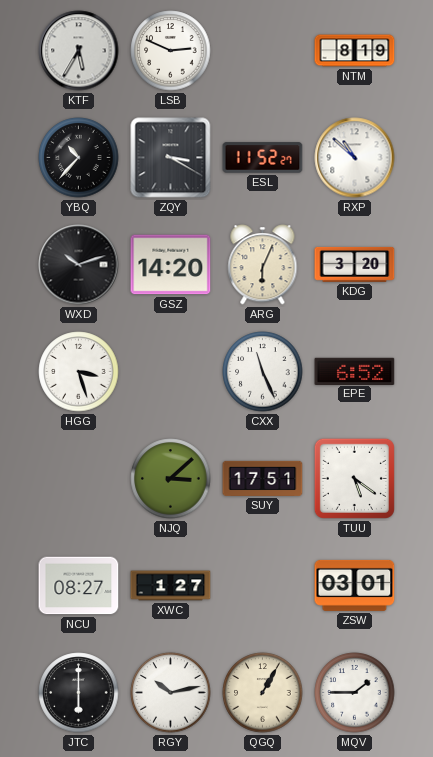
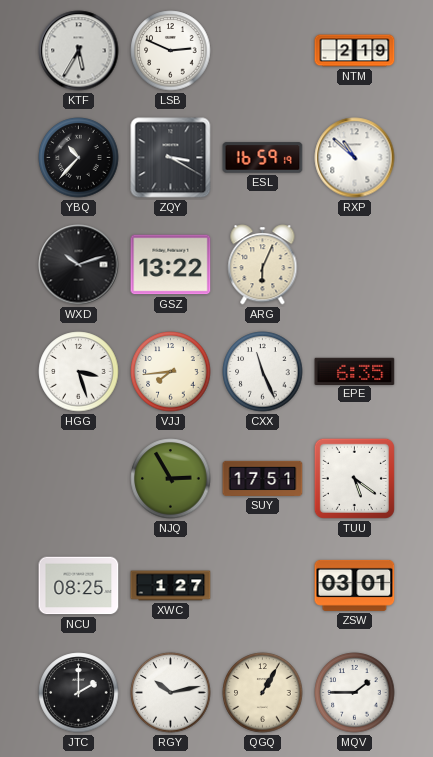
NTM: 8:19 -> 2:19
ESL: 11:52 -> 16:59
GSZ: 14:20 -> 13:22
KDG: 3:20 -> none
VJJ: none -> 7:44
EPE: 6:52 -> 6:35
NJQ: 3:08 -> 2:55
NCU: 08:27 -> 08:25
JTC: 6:00 -> 2:00
